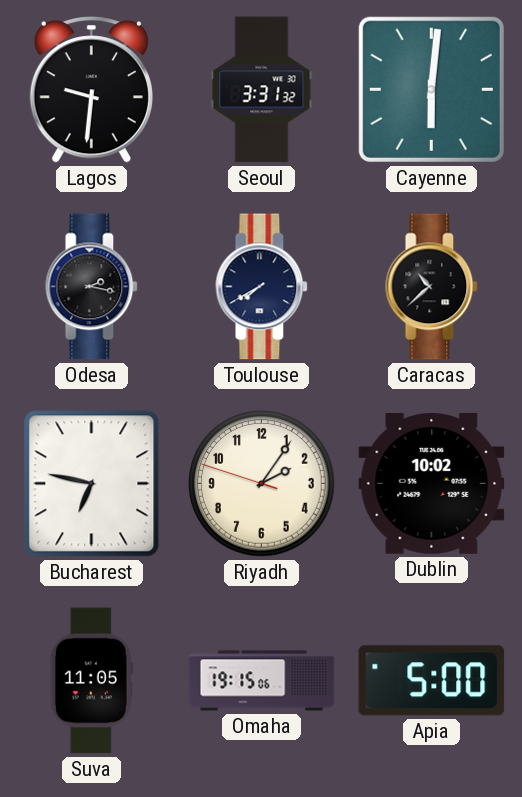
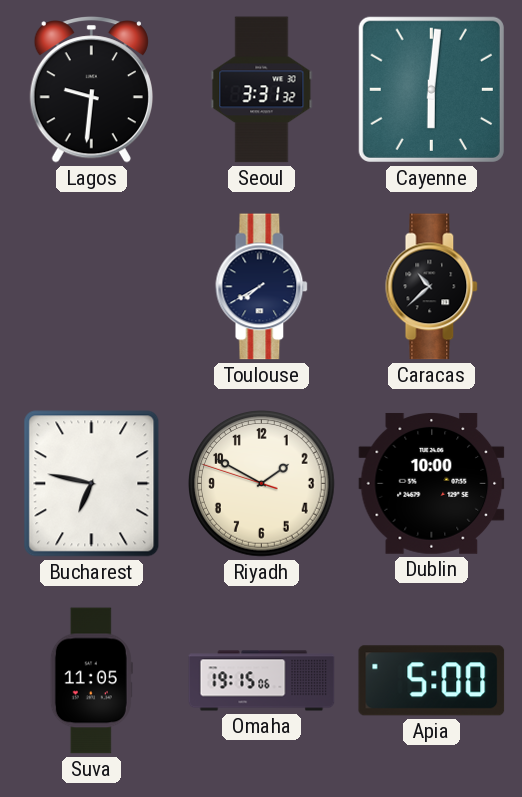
Odesa: 2:17 -> none
Riyadh: 2:05 -> 1:49
Dublin: 10:02 -> 10:00
